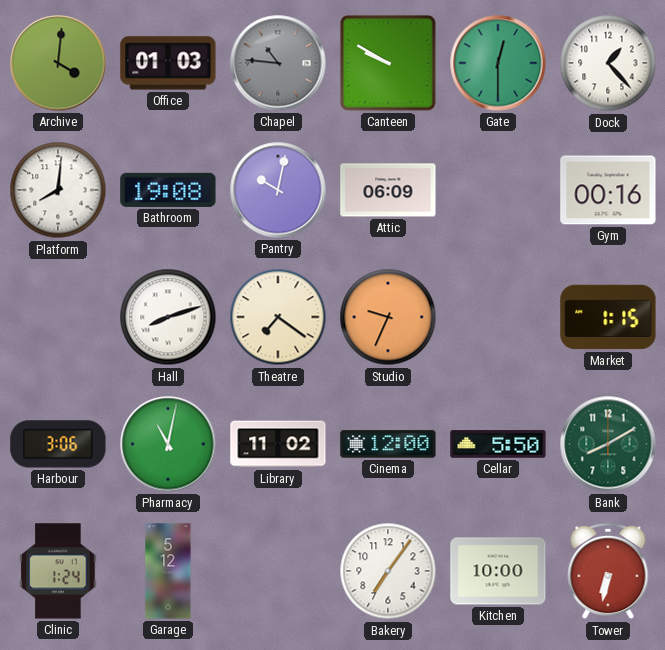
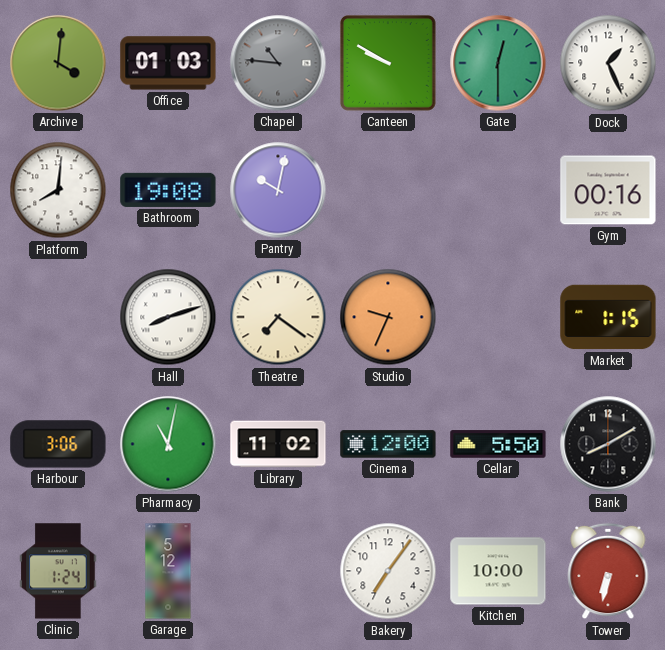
Dock: 1:23 -> 1:26
Attic: 06:09 -> none
Bank dial: green -> black
